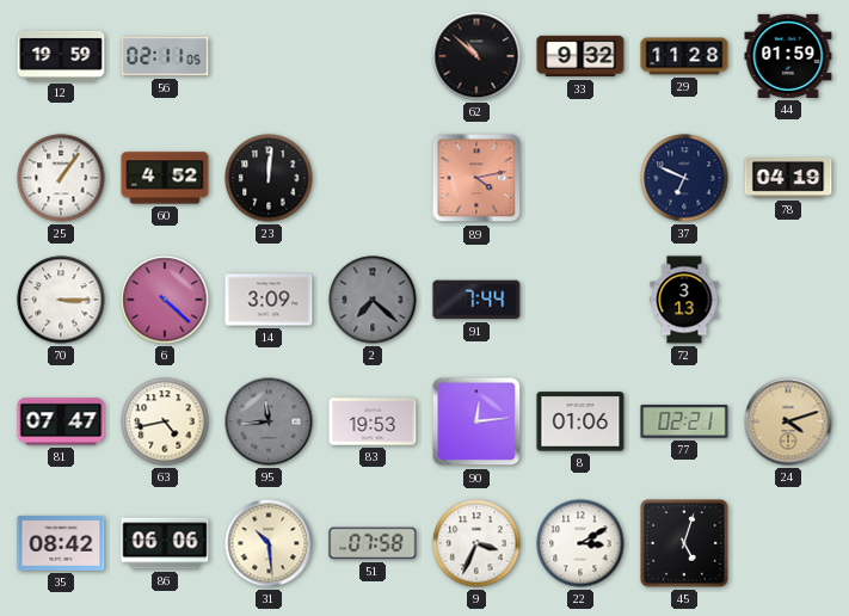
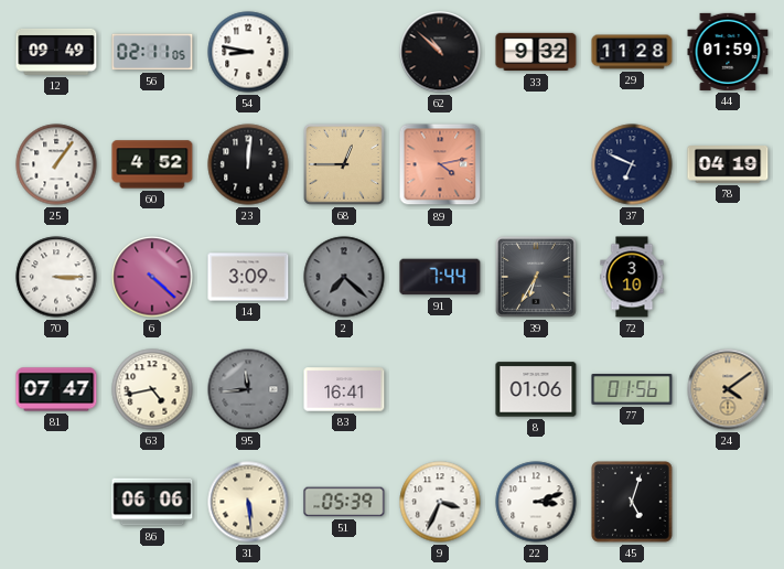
12: 19:59 -> 09:49
54: none -> 8:47
68: none -> 12:45
39: none -> 6:35
72: 3:13 -> 3:10
83: 19:53 -> 16:41
90: 12:14 -> none
77: 02:21 -> 01:56
24: 4:12 -> 4:09
35: 08:42 -> none
31: 10:29 -> 5:29
51: 07:58 -> 05:39
22: 3:10 -> 3:12
